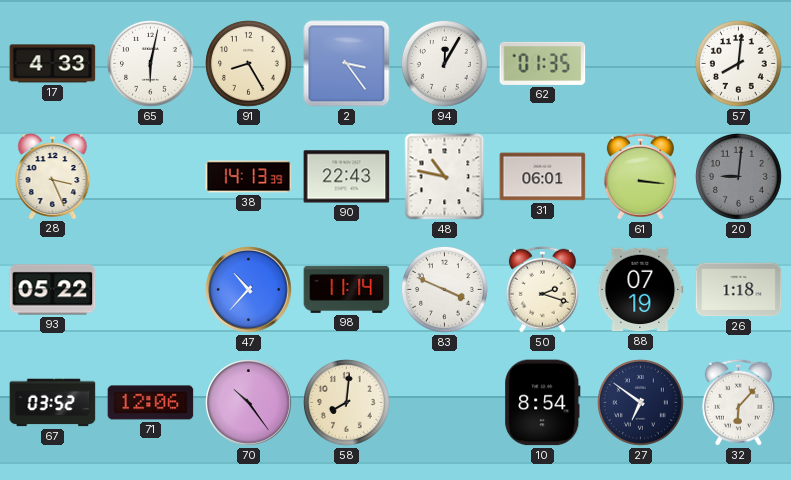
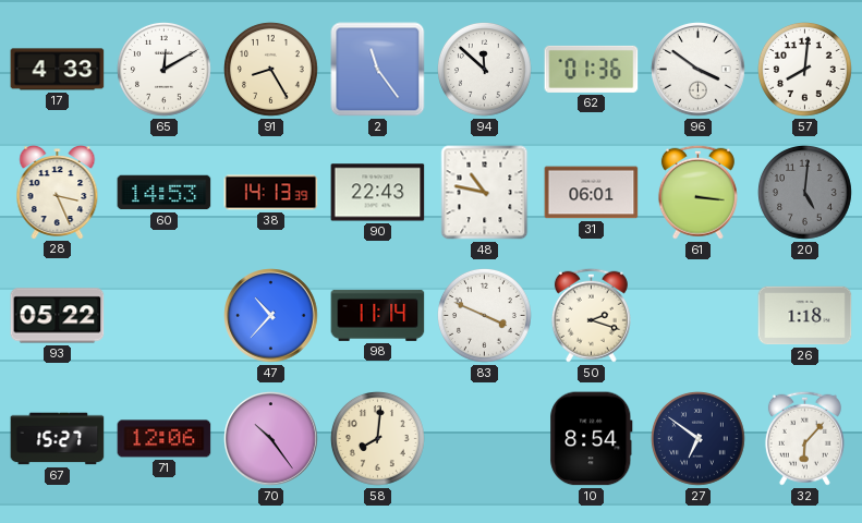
65: 6:02 -> 12:10
2: 3:24 -> 11:24
94: 12:05 -> 11:52
62: 01:35 -> 01:36
96: none -> 3:51
60: none -> 14:53
20: 9:01 -> 5:01
88: 07:19 -> none
67: 03:52 -> 15:27
